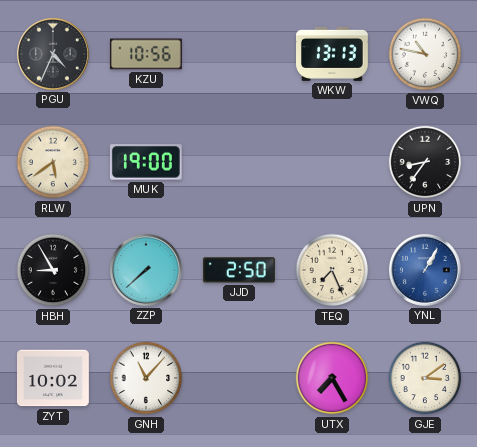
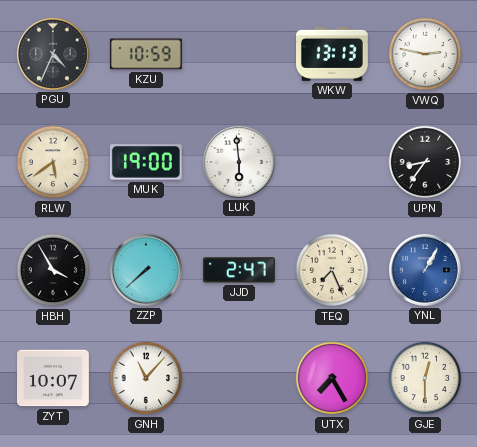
KZU: 10:56 -> 10:59
VWQ: 10:47 -> 2:47
LUK: none -> 5:59
HBH: 8:55 -> 3:55
JJD: 2:50 -> 2:47
ZYT: 10:02 -> 10:07
GJE: 3:09 -> 12:30
